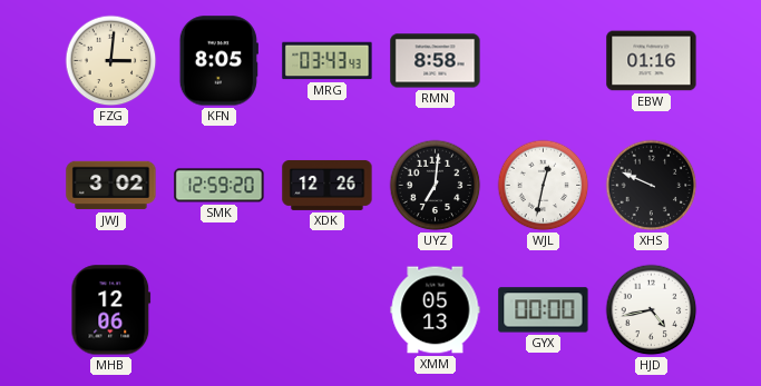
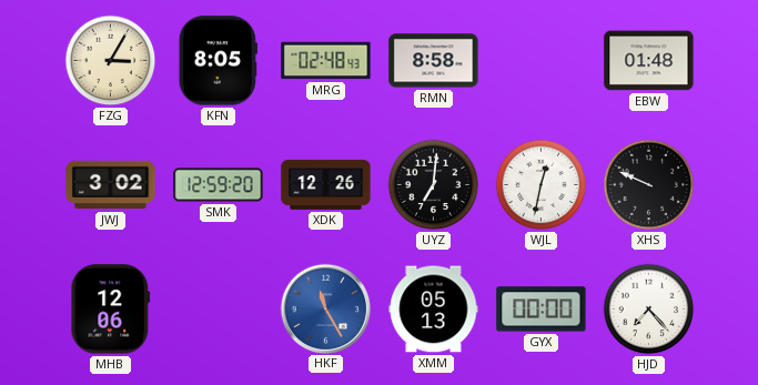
FZG: 3:01 -> 3:05
MRG: 03:43 -> 02:48
EBW: 01:16 -> 01:48
HKF: none -> 11:25
HJD: 4:43 -> 7:23
